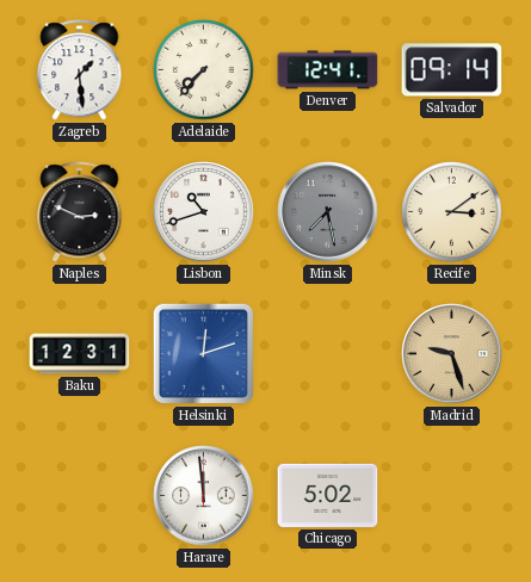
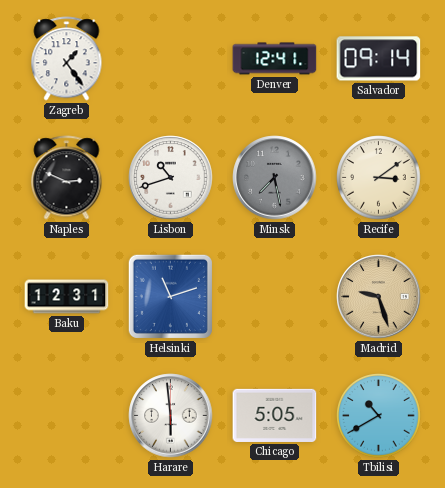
Zagreb: 1:29 -> 1:24
Adelaide: 7:37 -> none
Helsinki: 12:12 -> 11:12
Harare: 11:59 -> 5:59
Chicago: 5:02 -> 5:05
Tbilisi: none -> 10:40
